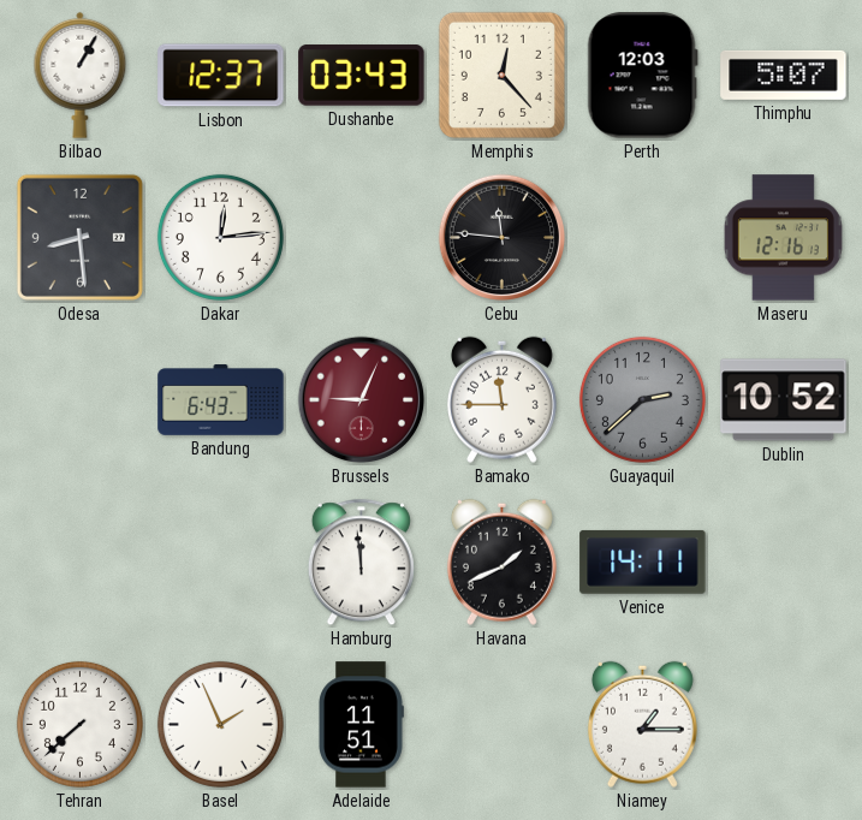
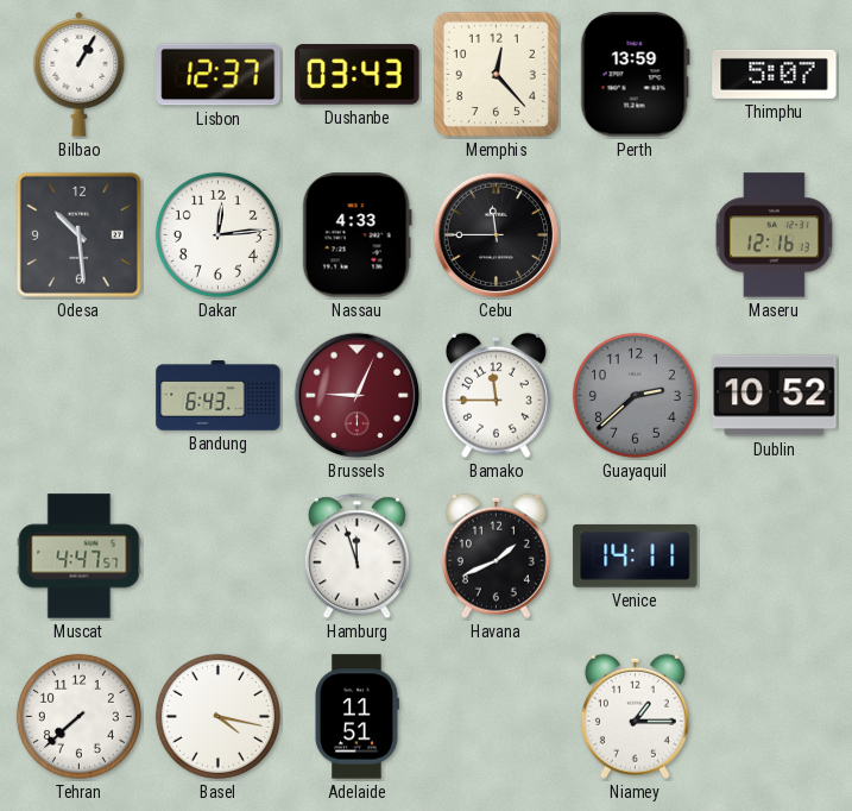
Perth: 12:03 -> 13:59
Odesa: 8:29 -> 10:29
Nassau: none -> 4:33
Cebu: 11:46 -> 11:45
Muscat: none -> 4:47
Hamburg: 11:59 -> 11:57
Basel: 1:56 -> 4:17
